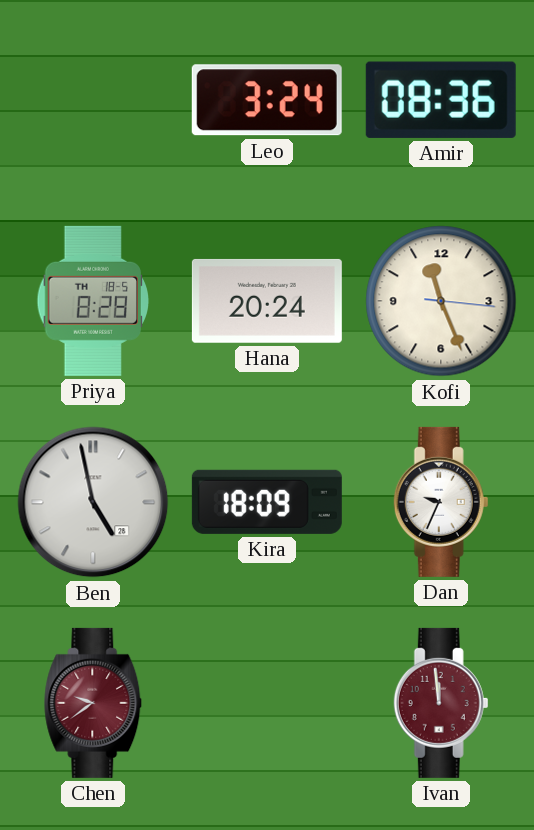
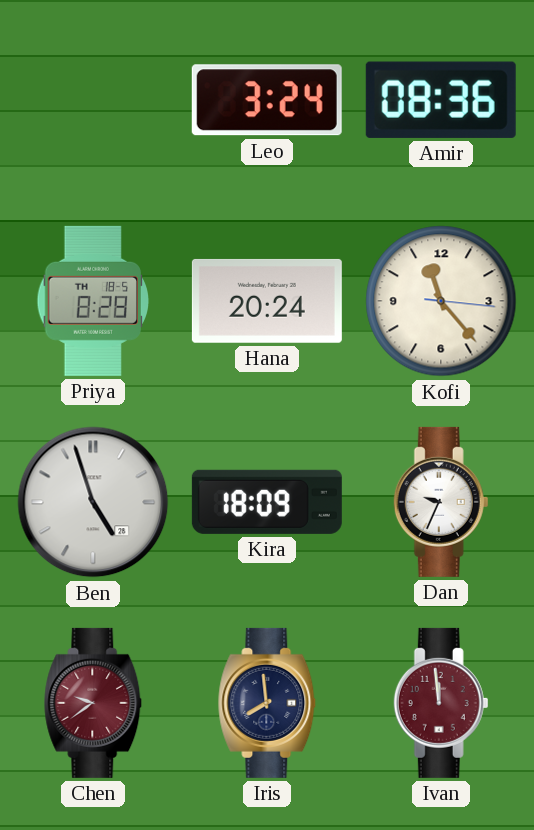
Kofi: 11:26 -> 11:23
Ben: 4:58 -> 4:57
Iris: none -> 7:59
